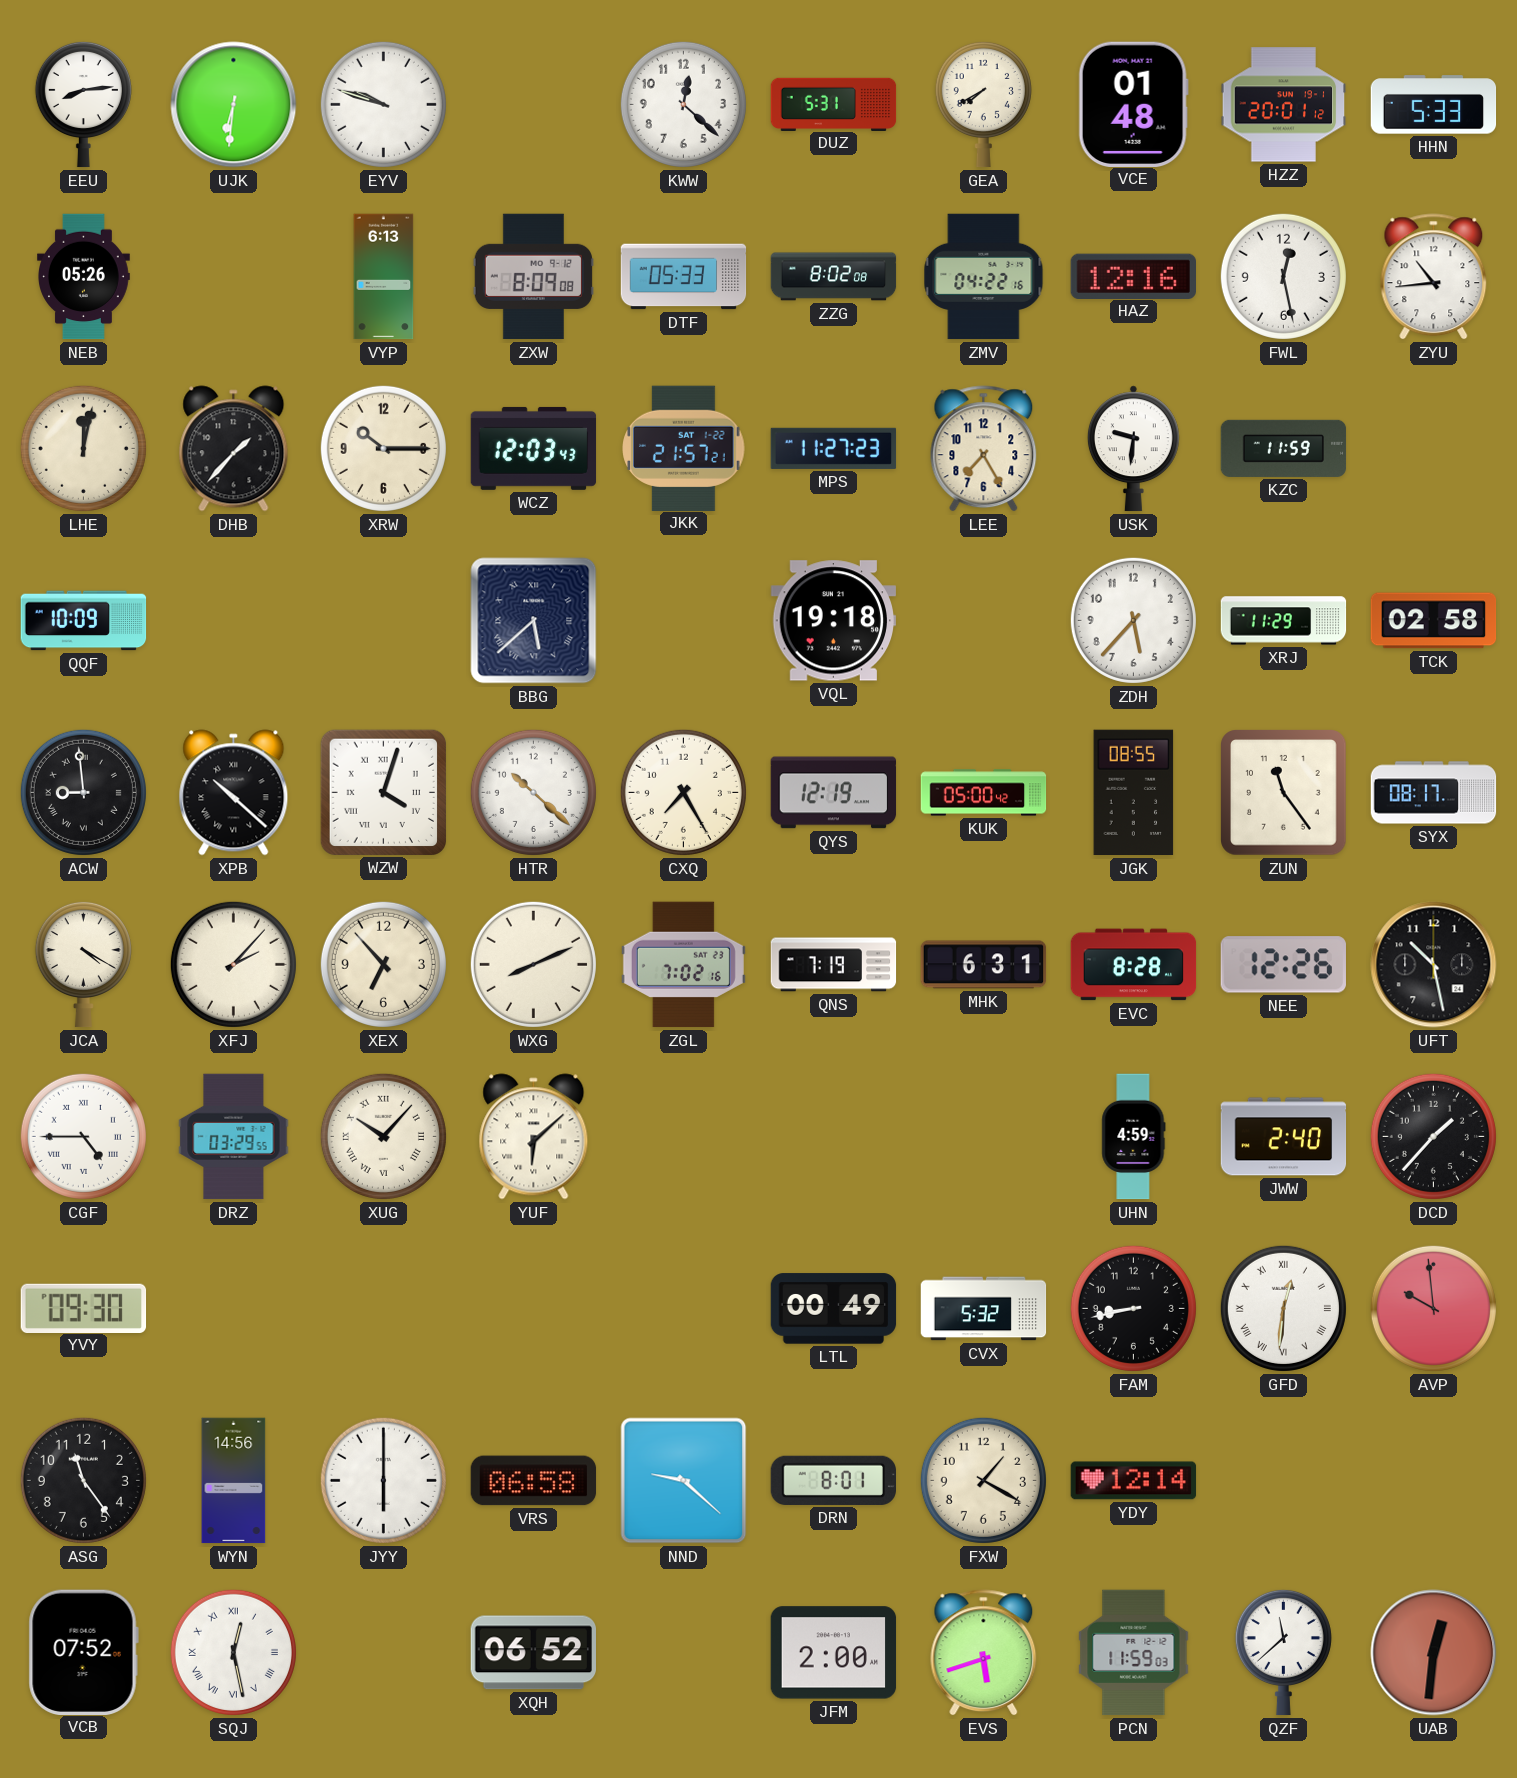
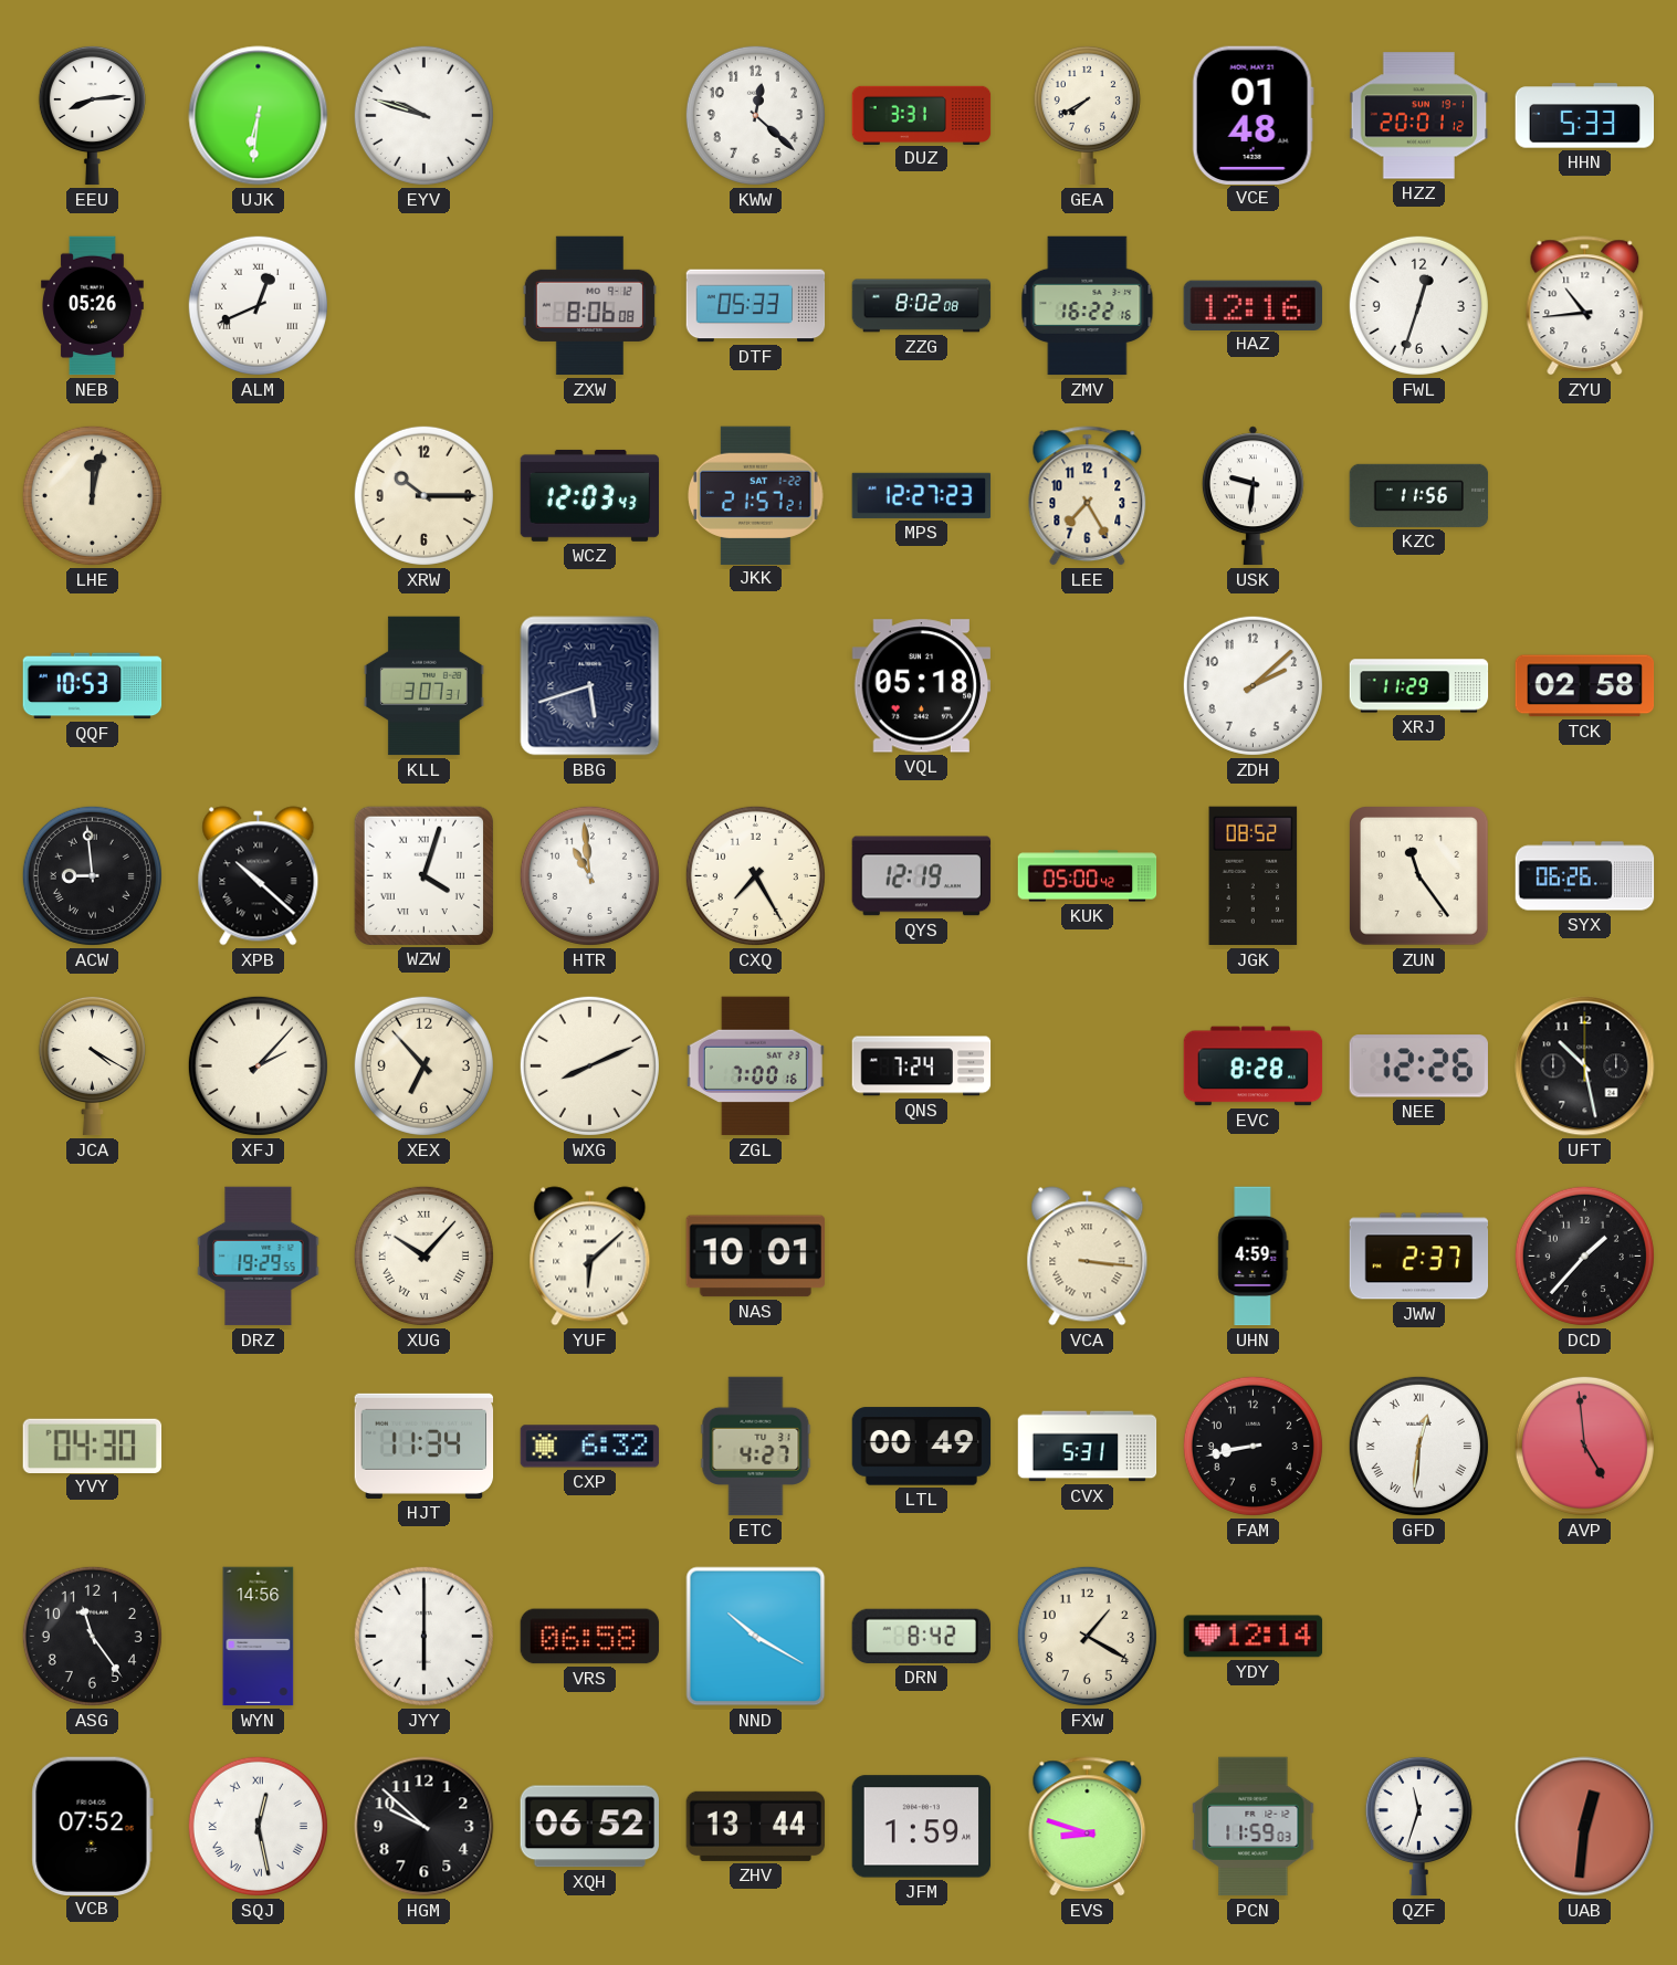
DUZ: 5:31 -> 3:31
ALM: none -> 12:41
VYP: 6:13 -> none
ZXW: 8:09 -> 8:06
ZMV: 04:22 -> 16:22
FWL: 12:28 -> 12:33
DHB: 1:37 -> none
MPS: 11:27 -> 12:27
KZC: 11:59 -> 11:56
QQF: 10:09 -> 10:53
KLL: none -> 3:07
BBG: 5:38 -> 5:42
VQL: 19:18 -> 05:18
ZDH: 5:37 -> 2:08
HTR: 10:22 -> 10:59
JGK: 08:55 -> 08:52
SYX: 08:17 -> 06:26
ZGL: 7:02 -> 7:00
QNS: 7:19 -> 7:24
MHK: 6:31 -> none
CGF: 4:45 -> none
DRZ: 03:29 -> 19:29
NAS: none -> 10:01
VCA: none -> 3:16
JWW: 2:40 -> 2:37
YVY: 09:30 -> 04:30
HJT: none -> 11:34
CXP: none -> 6:32
ETC: none -> 4:27
CVX: 5:32 -> 5:31
AVP: 9:59 -> 4:59
NND: 9:22 -> 10:20
DRN: 8:01 -> 8:42
HGM: none -> 9:52
ZHV: none -> 13:44
JFM: 2:00 -> 1:59
EVS: 5:42 -> 8:48
QZF: 11:38 -> 11:33
